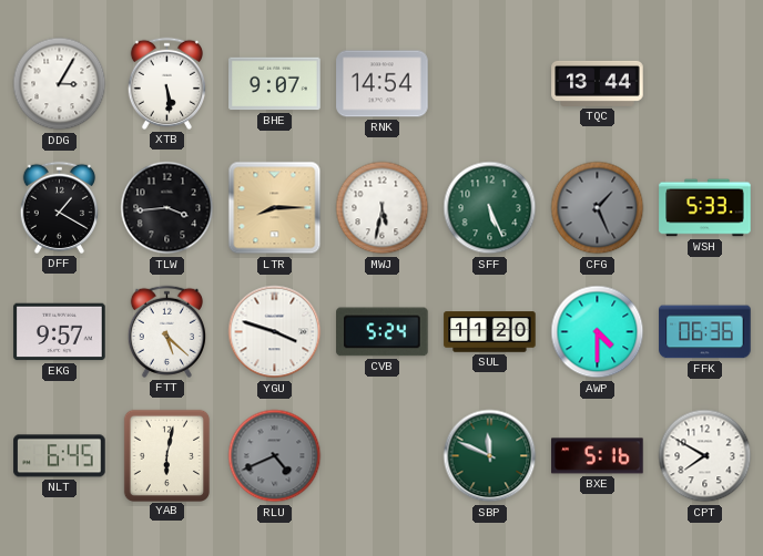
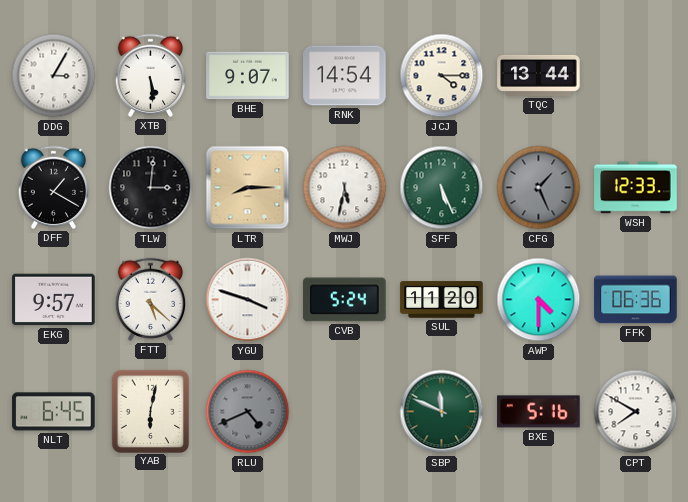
JCJ: none -> 4:15
TLW: 3:44 -> 3:01
WSH: 5:33 -> 12:33
